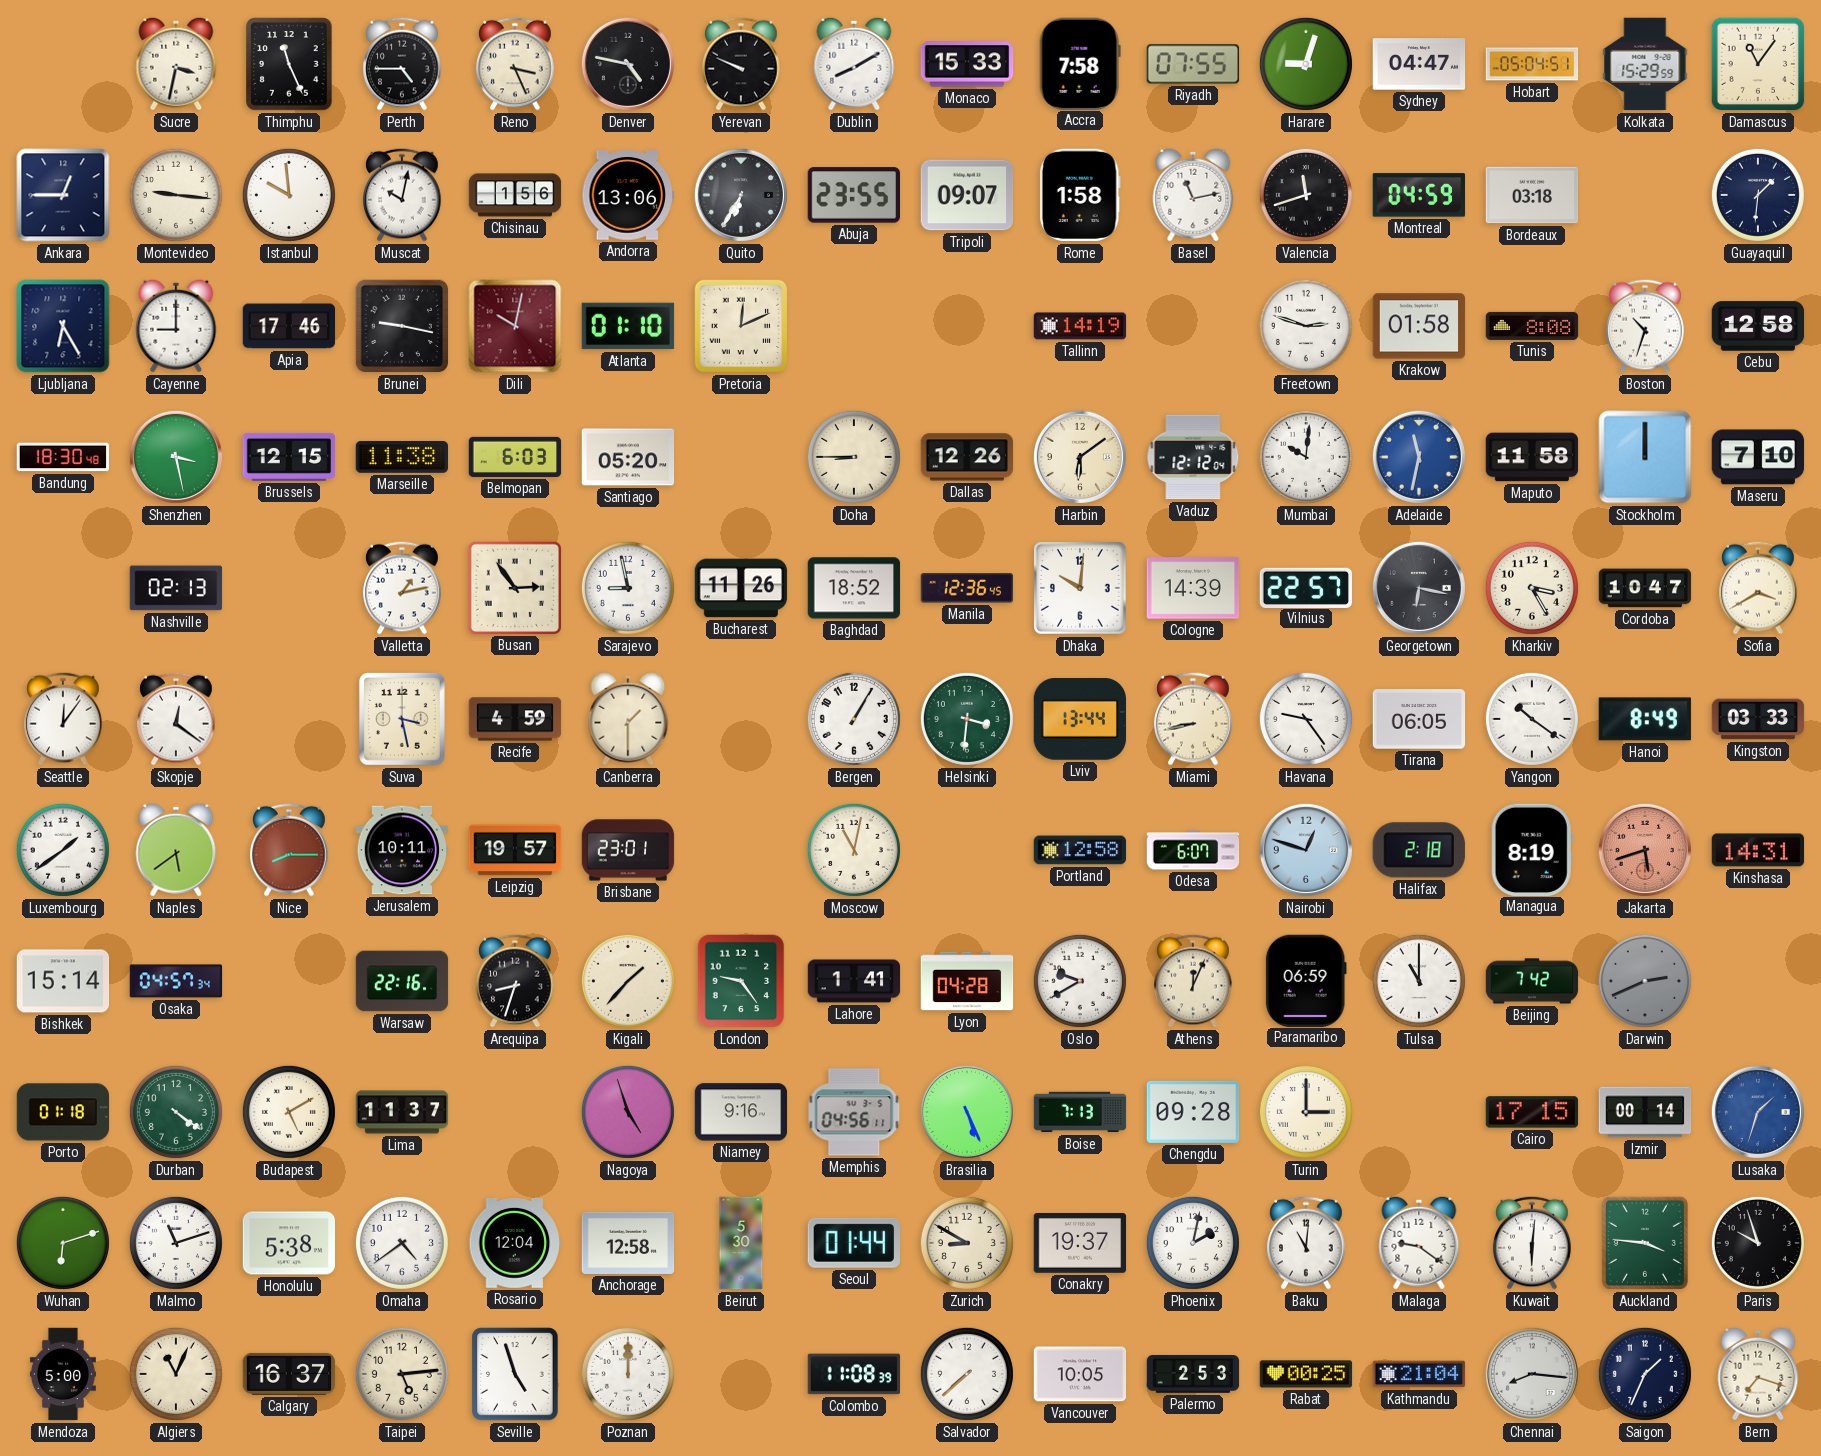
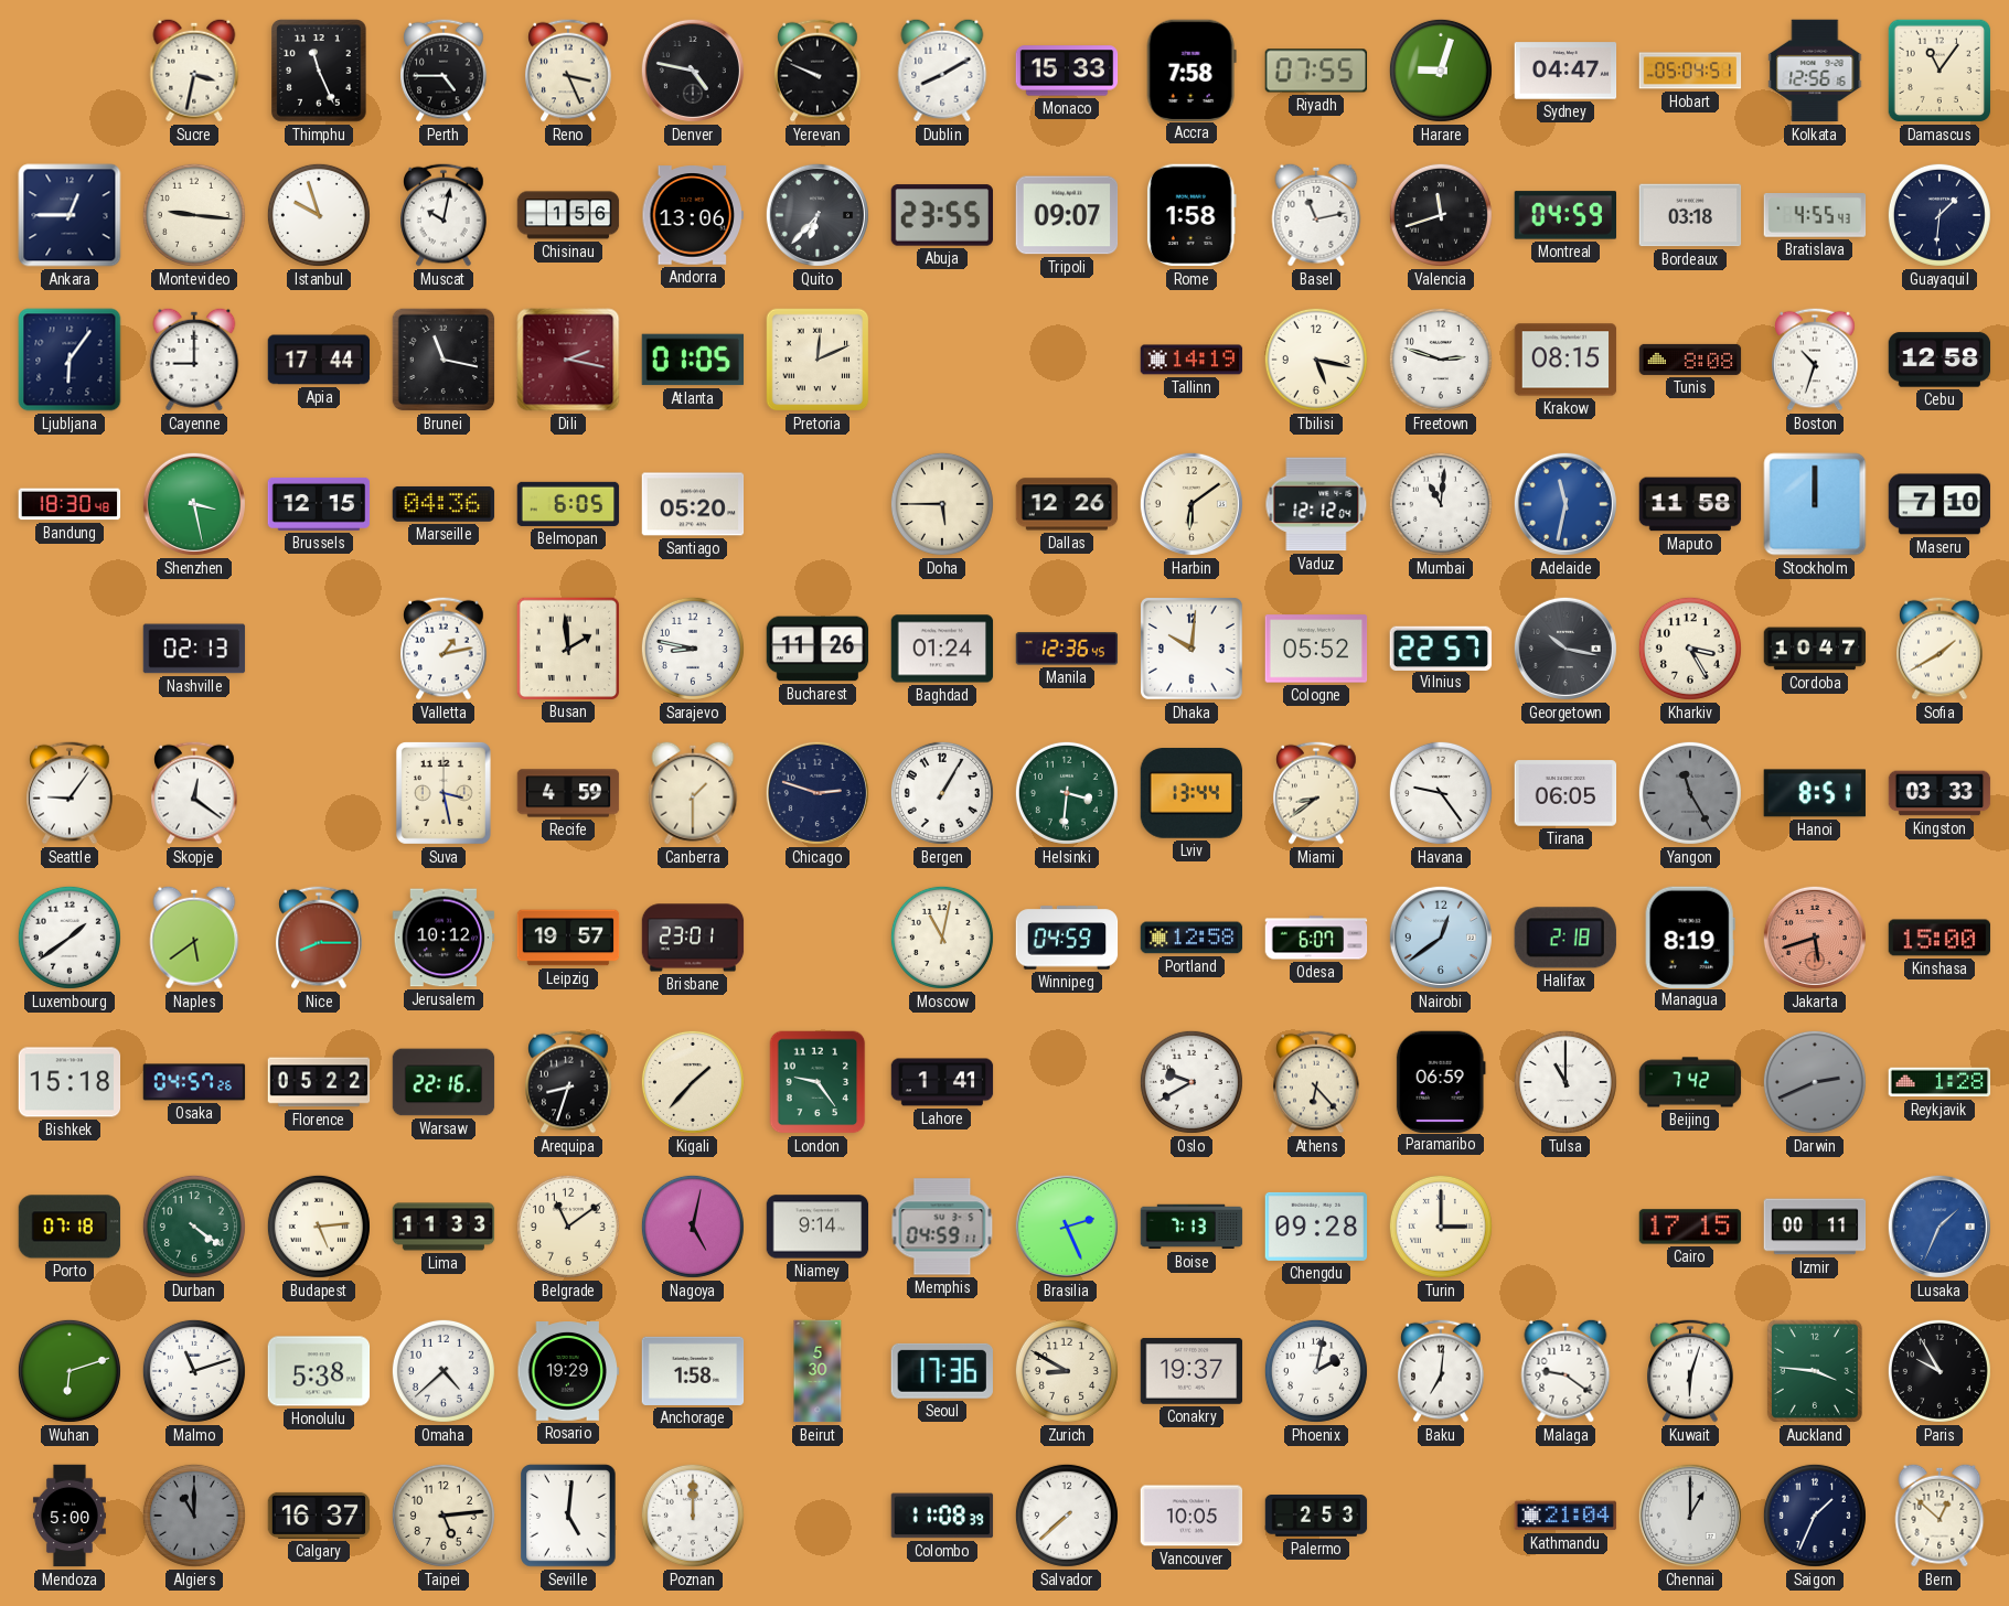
Kolkata: 15:29 -> 12:56
Istanbul: 9:59 -> 9:57
Quito: 6:35 -> 6:37
Bratislava: none -> 4:55
Ljubljana: 6:25 -> 6:06
Apia: 17:46 -> 17:44
Brunei: 9:17 -> 11:17
Dili: 10:02 -> 2:17
Atlanta: 01:10 -> 01:05
Tbilisi: none -> 5:17
Krakow: 01:58 -> 08:15
Marseille: 11:38 -> 04:36
Belmopan: 6:03 -> 6:05
Doha: 8:45 -> 5:45
Mumbai: 10:01 -> 11:01
Busan: 2:54 -> 1:59
Sarajevo: 8:58 -> 8:47
Baghdad: 18:52 -> 01:24
Cologne: 14:39 -> 05:52
Georgetown: 6:17 -> 10:17
Sofia: 3:40 -> 1:40
Seattle: 12:06 -> 9:06
Chicago: none -> 2:48
Miami: 8:43 -> 8:39
Yangon: 10:21 -> 11:25
Yangon dial: white -> grey
Hanoi: 8:49 -> 8:51
Jerusalem: 10:11 -> 10:12
Winnipeg: none -> 04:59
Nairobi: 12:48 -> 12:39
Kinshasa: 14:31 -> 15:00
Bishkek: 15:14 -> 15:18
Osaka: 04:57:34 -> 04:57:26
Florence: none -> 05:22
Lyon: 04:28 -> none
Athens: 12:04 -> 6:23
Reykjavik: none -> 1:28
Porto: 01:18 -> 07:18
Budapest: 5:10 -> 5:14
Lima: 11:37 -> 11:33
Belgrade: none -> 11:09
Nagoya: 4:57 -> 5:02
Niamey: 9:16 -> 9:14
Memphis: 04:56 -> 04:59
Brasilia: 5:26 -> 2:26
Izmir: 00:14 -> 00:11
Lusaka: 1:33 -> 1:34
Omaha: 4:39 -> 4:38
Rosario: 12:04 -> 19:29
Anchorage: 12:58 -> 1:58
Seoul: 01:44 -> 17:36
Baku: 11:01 -> 7:01
Kuwait: 6:01 -> 6:03
Paris: 9:57 -> 9:55
Algiers: 11:04 -> 11:00
Algiers dial: cream -> grey
Seville: 4:57 -> 5:01
Rabat: 00:25 -> none
Chennai: 8:16 -> 1:00
Bern: 7:18 -> 12:52
